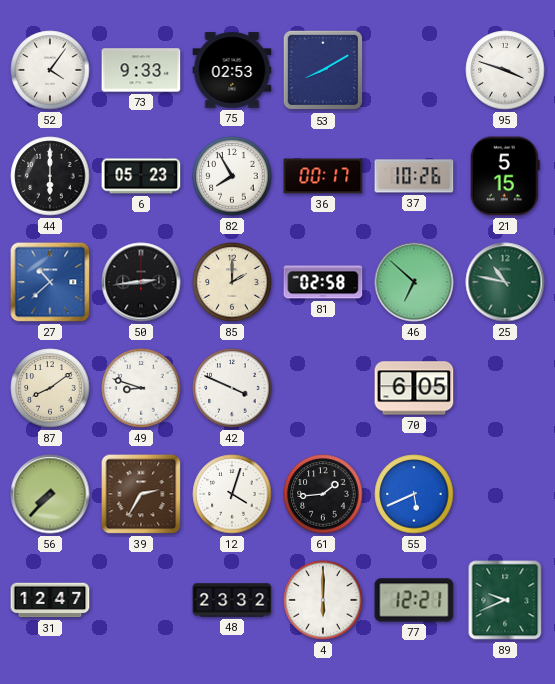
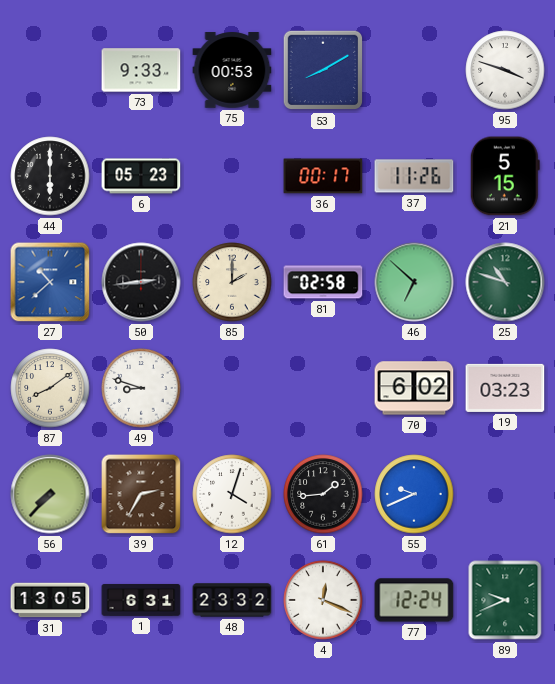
52: 4:06 -> none
75: 02:53 -> 00:53
82: 7:55 -> none
37: 10:26 -> 11:26
25: 10:47 -> 10:48
42: 3:49 -> none
70: 6:05 -> 6:02
19: none -> 03:23
55: 5:41 -> 9:41
31: 12:47 -> 13:05
1: none -> 6:31
4: 6:00 -> 12:19
77: 12:21 -> 12:24
